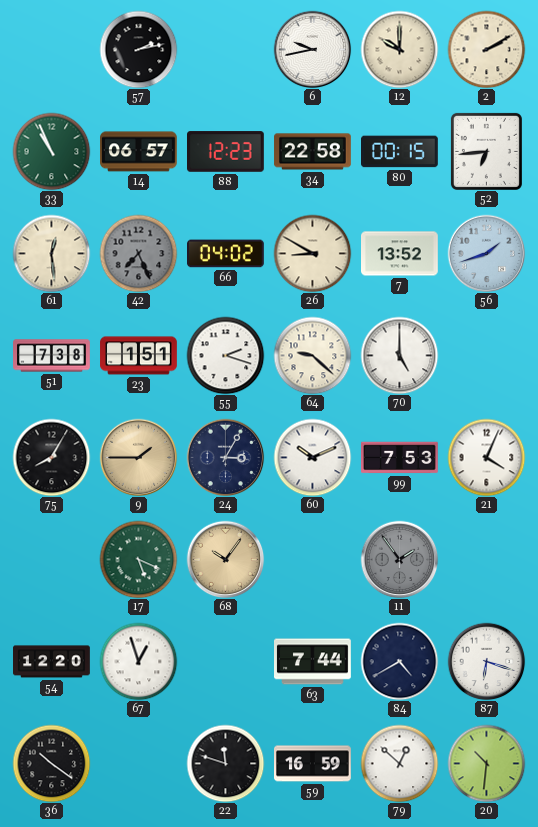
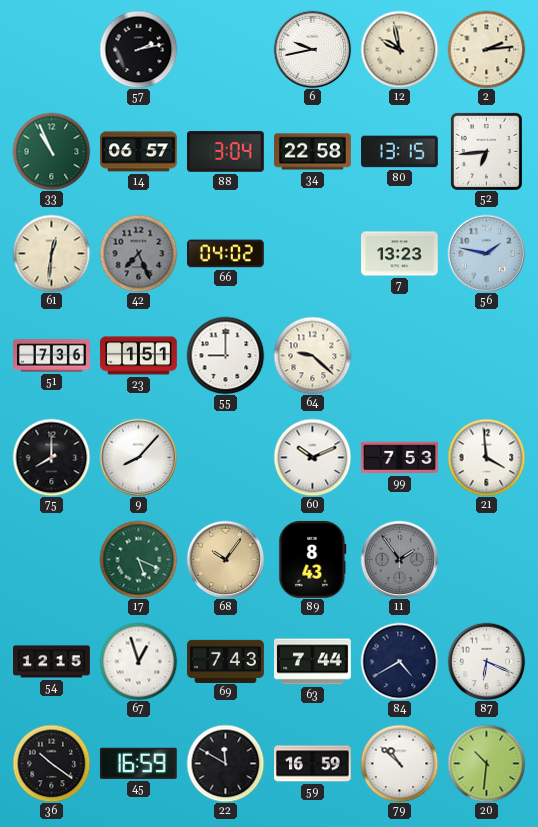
12: 10:00 -> 9:58
2: 2:10 -> 2:14
88: 12:23 -> 3:04
80: 00:15 -> 13:15
61: 12:29 -> 12:31
26: 8:50 -> none
7: 13:52 -> 13:23
56: 1:42 -> 1:47
51: 7:38 -> 7:36
55: 2:18 -> 9:00
70: 5:00 -> none
75: 8:05 -> 8:00
9: 1:45 -> 8:07
9 dial: champagne -> white
24: 3:05 -> none
21: 4:04 -> 3:59
89: none -> 8:43
54: 12:20 -> 12:15
69: none -> 7:43
87: 6:18 -> 6:19
45: none -> 16:59
22: 11:48 -> 11:50
79: 12:52 -> 10:52
